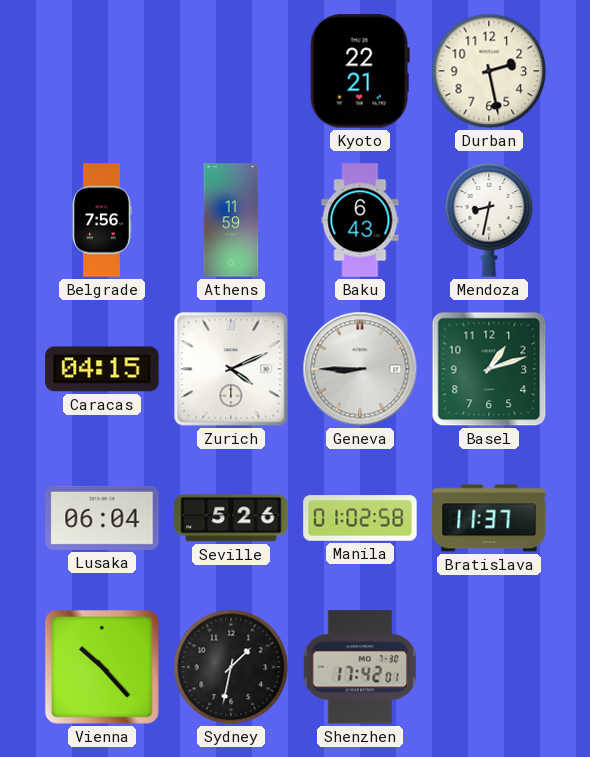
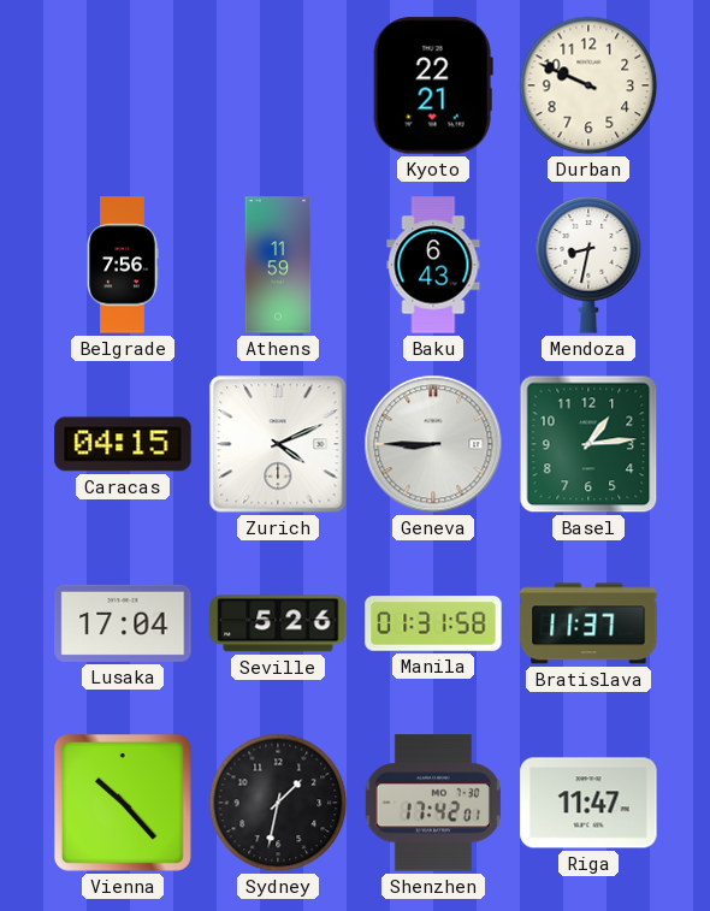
Durban: 2:28 -> 9:49
Basel: 1:12 -> 1:14
Lusaka: 06:04 -> 17:04
Manila: 01:02 -> 01:31
Riga: none -> 11:47
